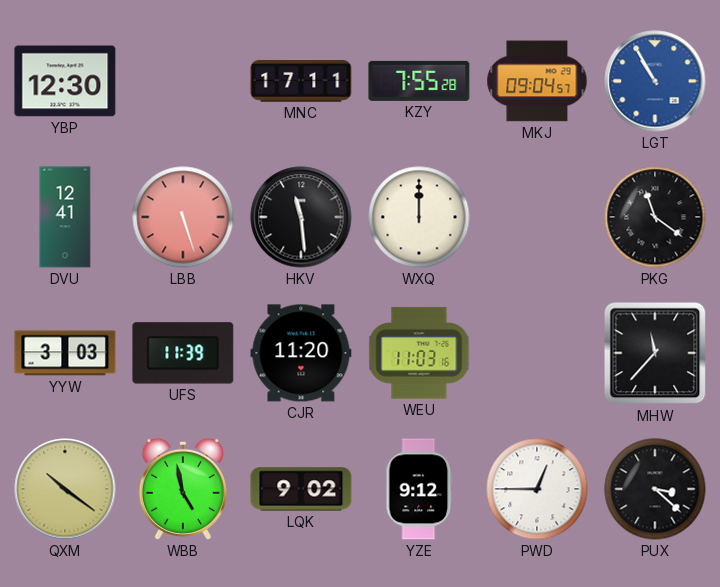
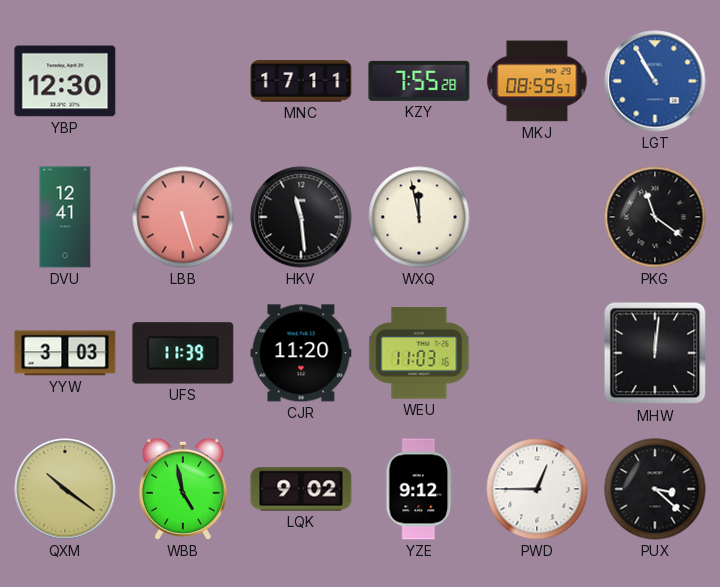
MKJ: 09:04 -> 08:59
WXQ: 12:00 -> 11:58
MHW: 11:37 -> 12:01
